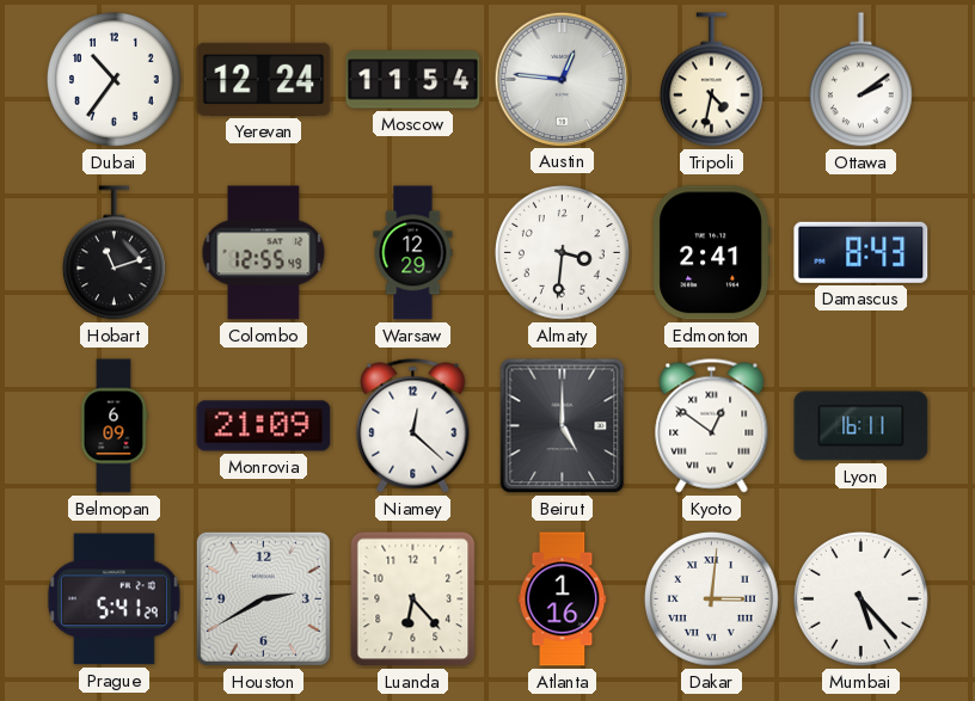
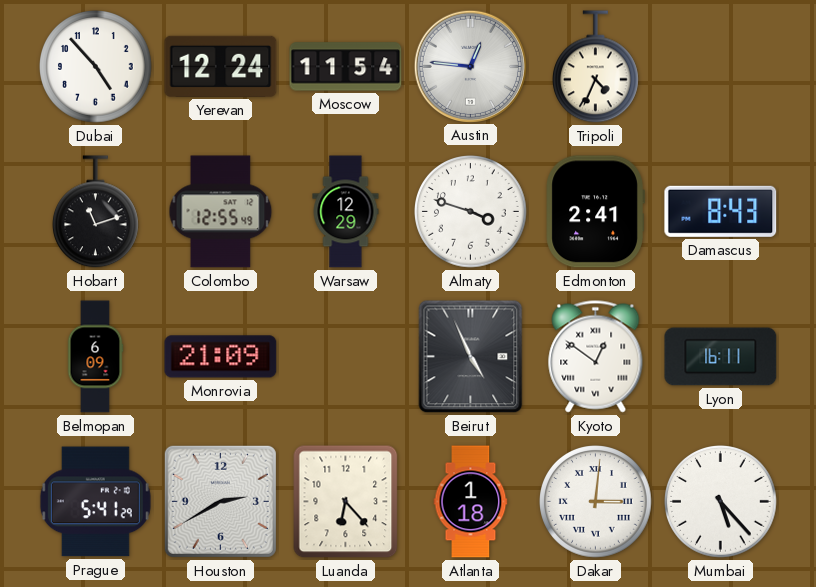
Dubai: 10:36 -> 4:53
Tripoli: 4:32 -> 4:34
Ottawa: 2:09 -> none
Almaty: 3:31 -> 3:48
Niamey: 12:22 -> none
Beirut: 5:00 -> 4:56
Atlanta: 1:16 -> 1:18
